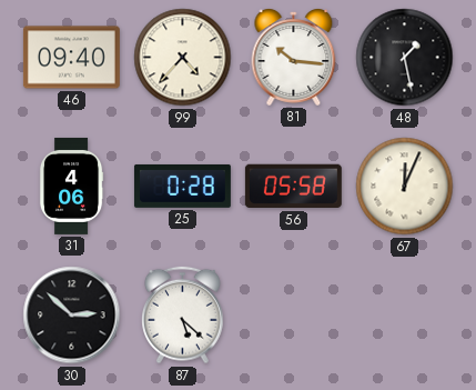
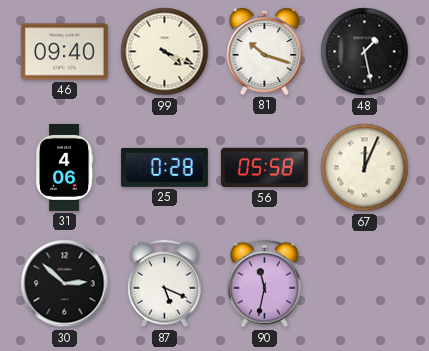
99: 4:37 -> 4:19
81: 10:16 -> 10:18
87: 5:22 -> 5:19
90: none -> 11:32
